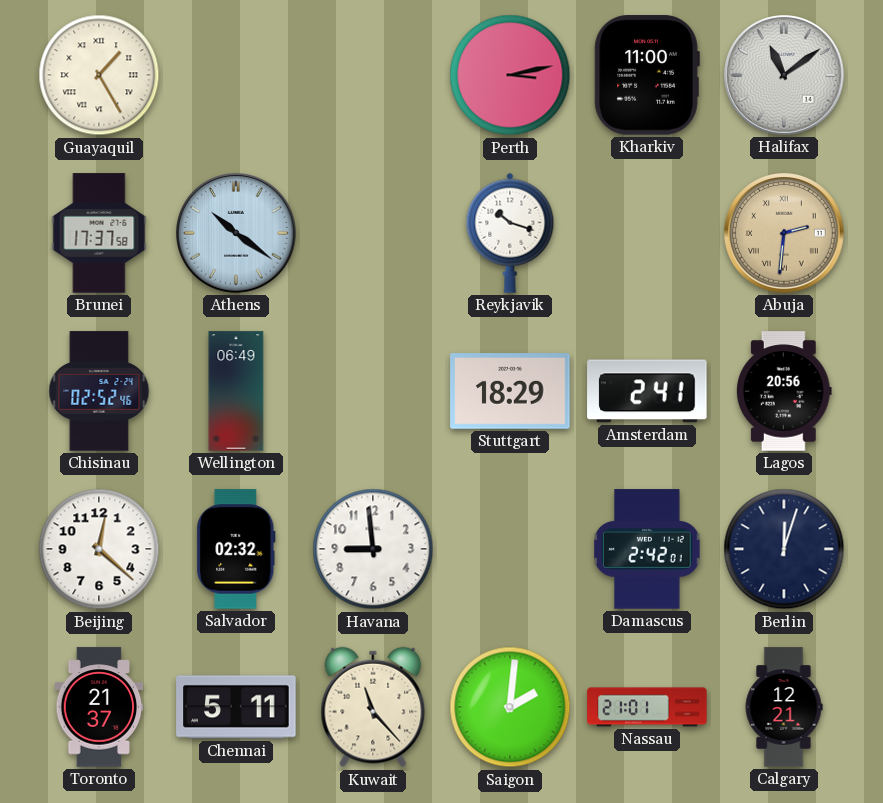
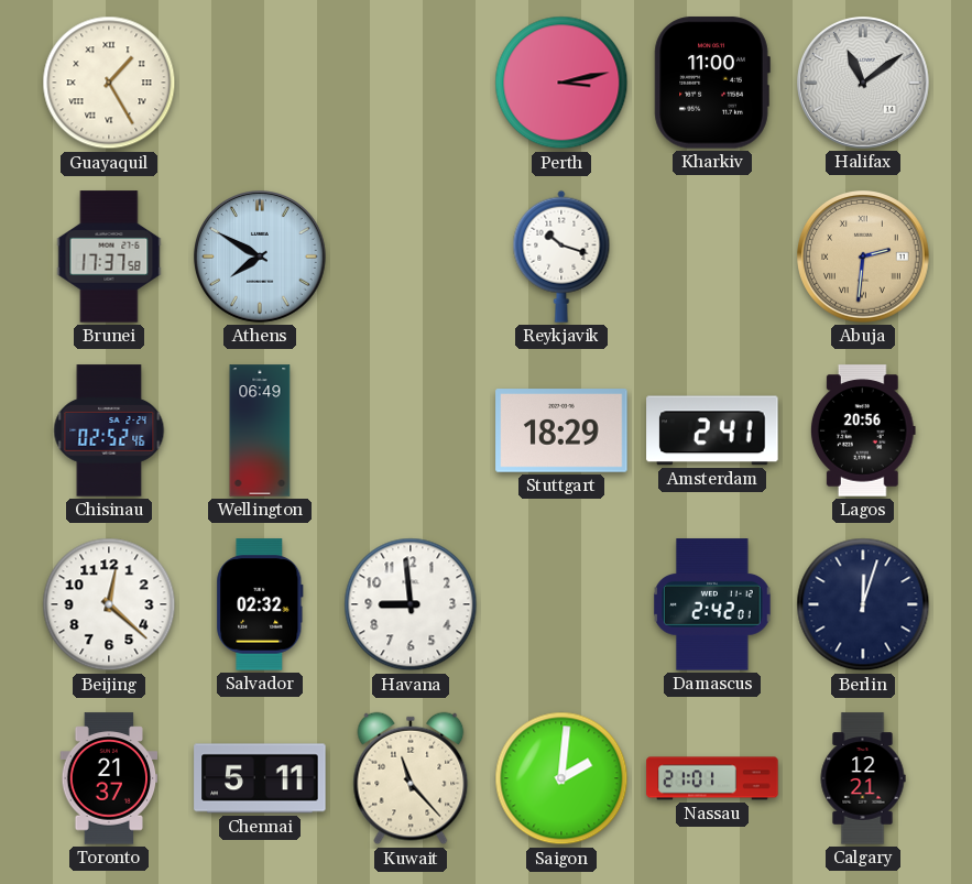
Athens: 10:21 -> 7:50
